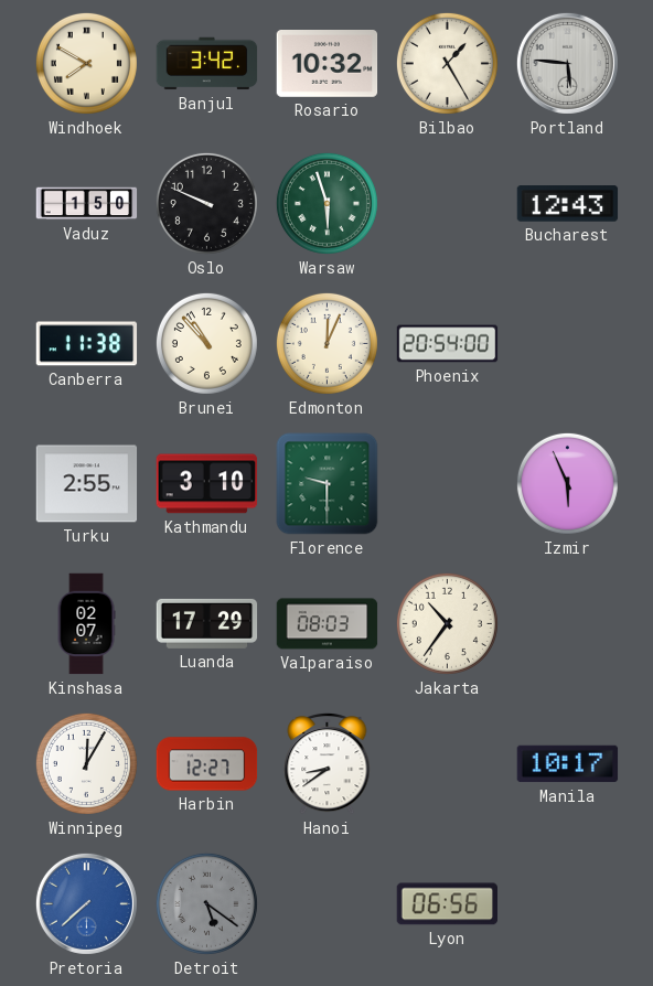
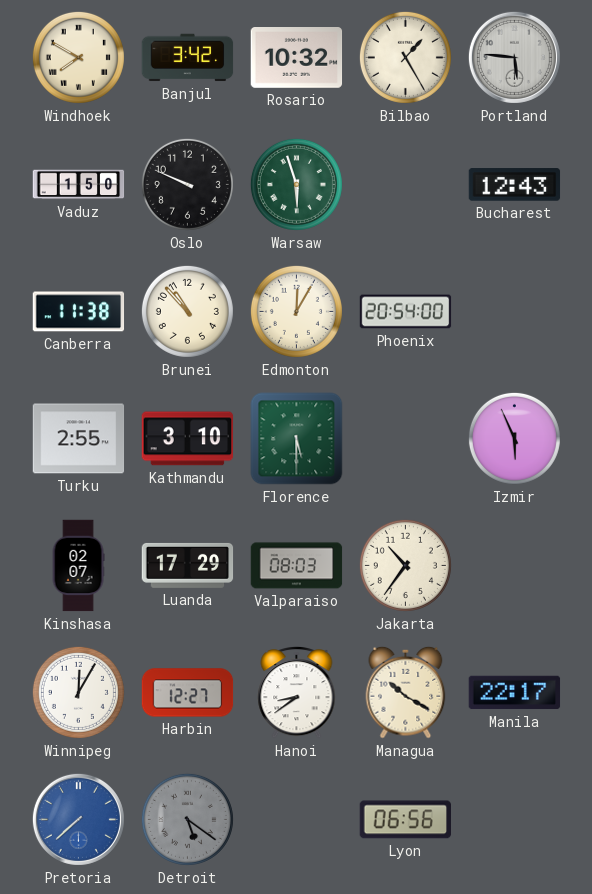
Edmonton: 12:04 -> 12:05
Florence: 9:30 -> 5:30
Managua: none -> 10:20
Manila: 10:17 -> 22:17
